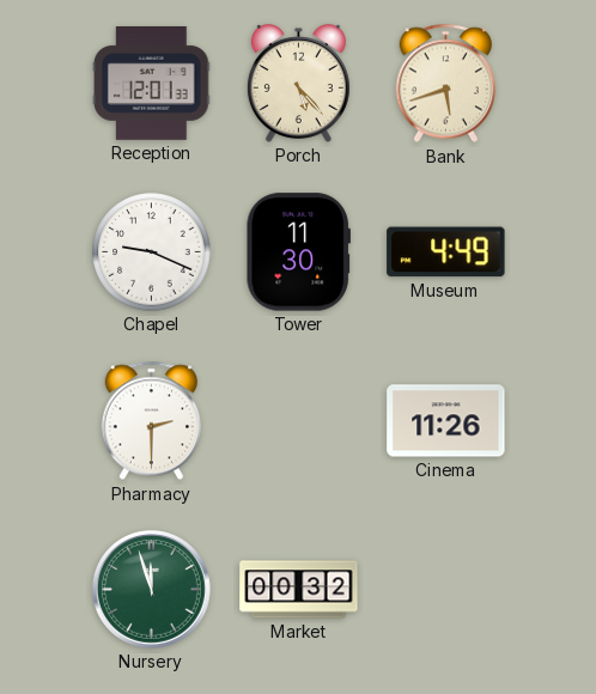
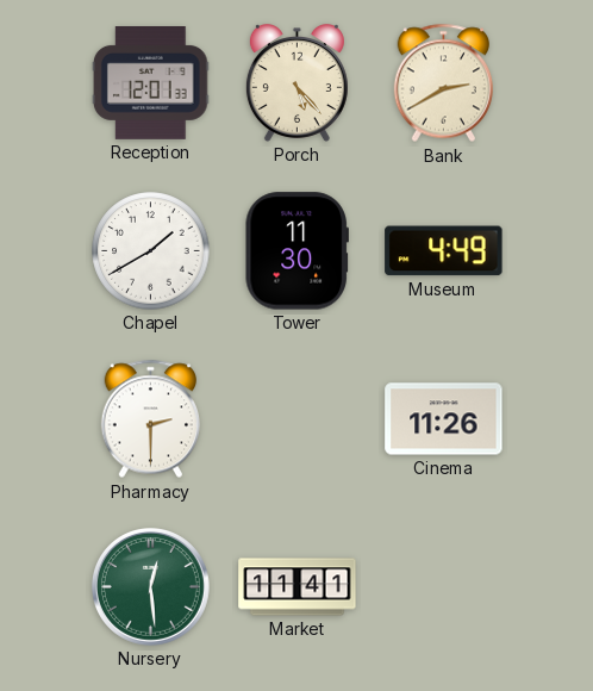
Bank: 5:42 -> 2:40
Chapel: 9:19 -> 1:40
Nursery: 11:57 -> 12:29
Market: 00:32 -> 11:41
